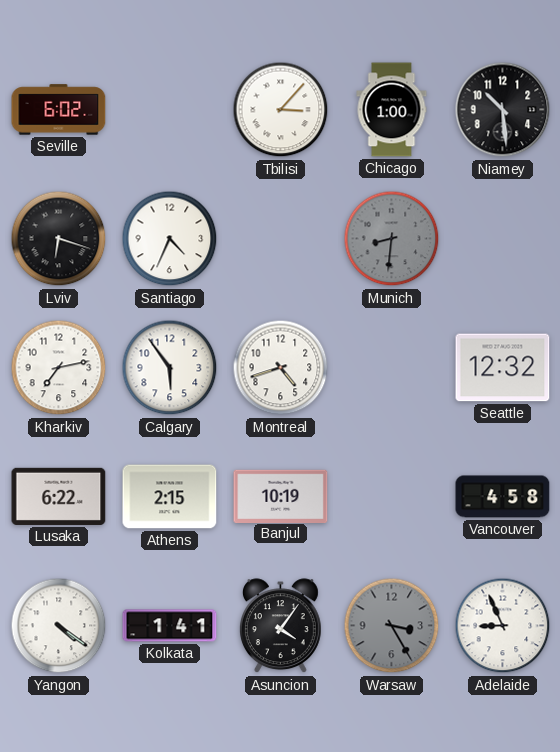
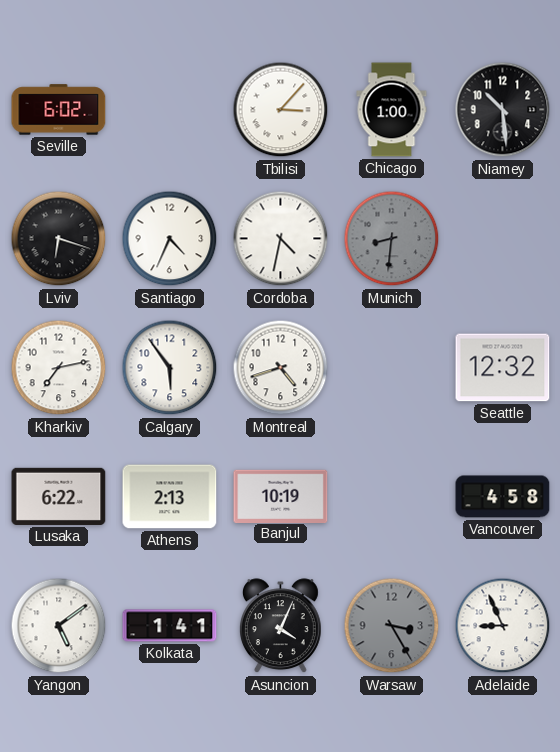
Cordoba: none -> 4:32
Athens: 2:15 -> 2:13
Yangon: 4:21 -> 5:09
Asuncion: 4:06 -> 4:04
